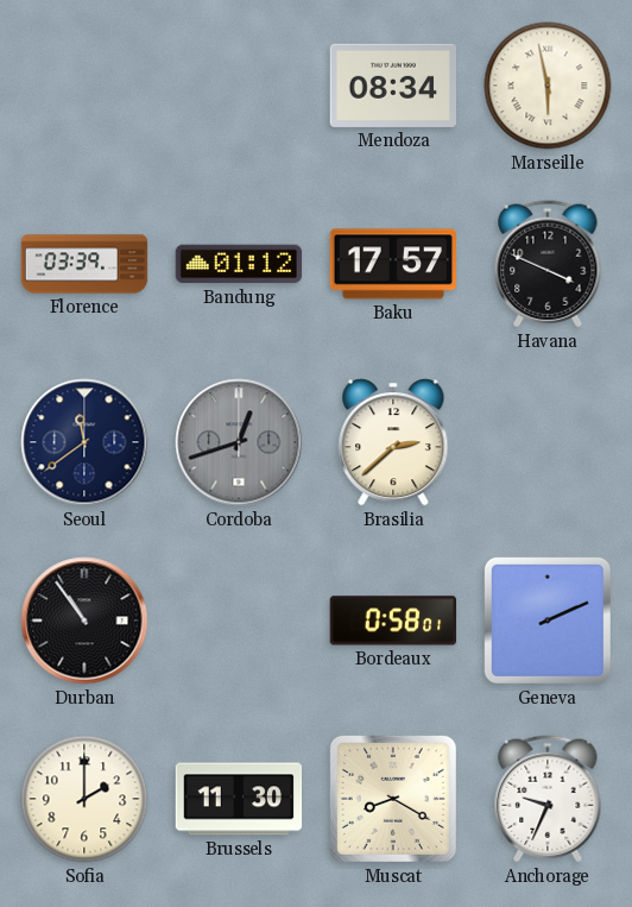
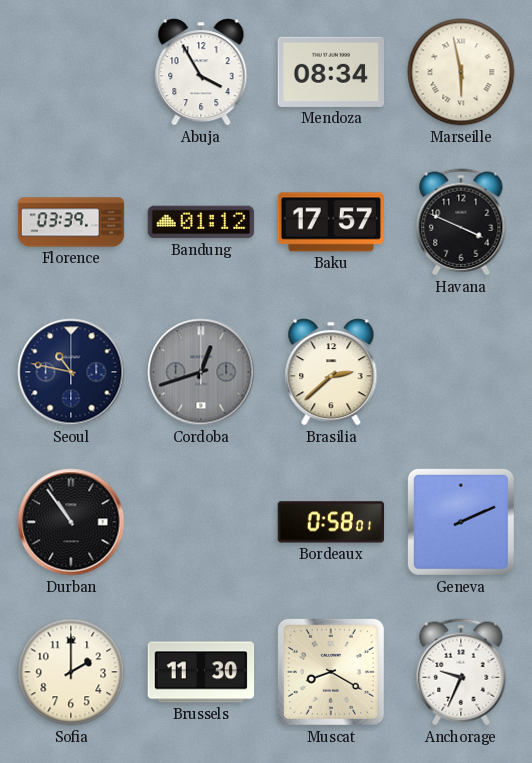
Abuja: none -> 3:55
Seoul: 11:39 -> 10:47
